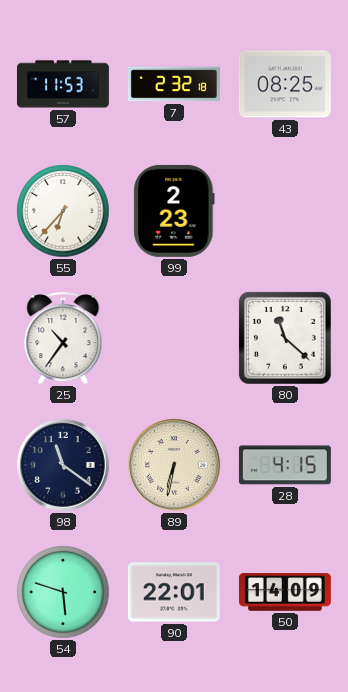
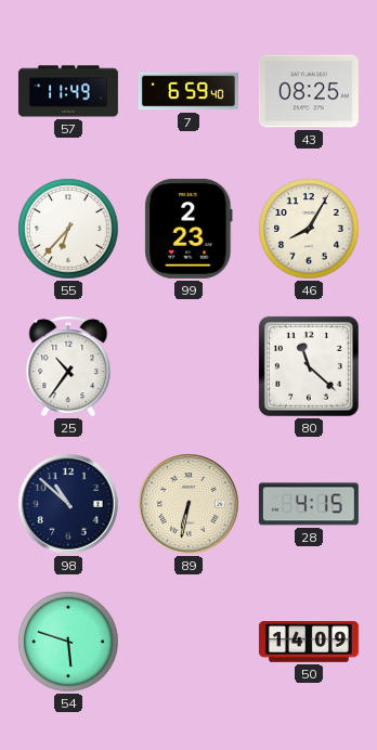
57: 11:53 -> 11:49
7: 2:32 -> 6:59
46: none -> 8:05
98: 11:21 -> 10:52
90: 22:01 -> none
